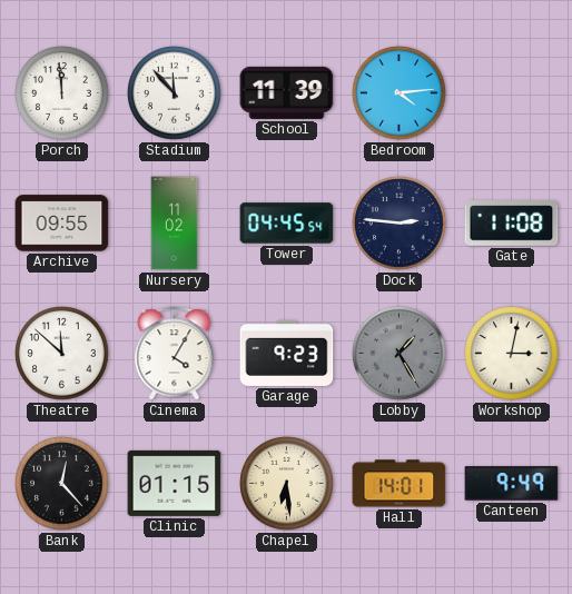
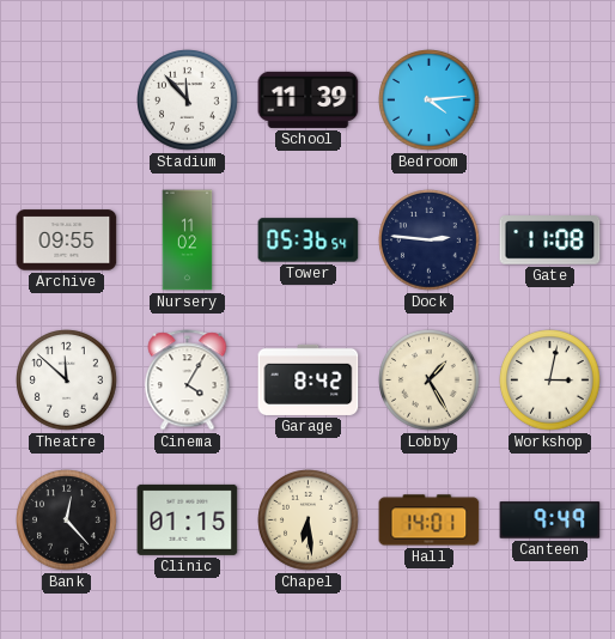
Porch: 11:59 -> none
Tower: 04:45 -> 05:36
Garage: 9:23 -> 8:42
Lobby dial: grey -> cream
